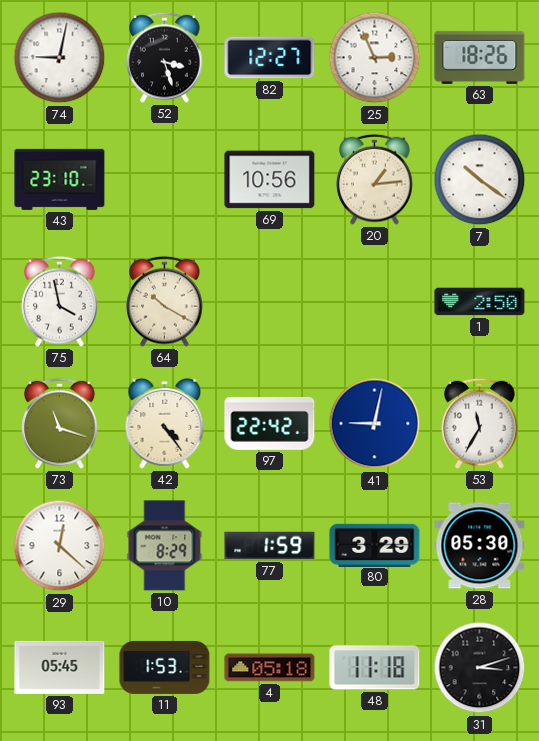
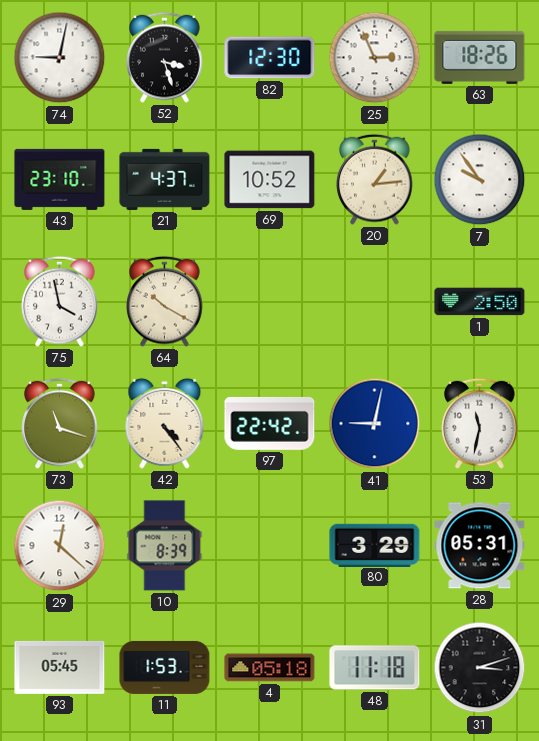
82: 12:27 -> 12:30
21: none -> 4:37
69: 10:56 -> 10:52
7: 10:21 -> 9:54
53: 11:35 -> 11:32
10: 8:29 -> 8:39
77: 1:59 -> none
28: 05:30 -> 05:31
